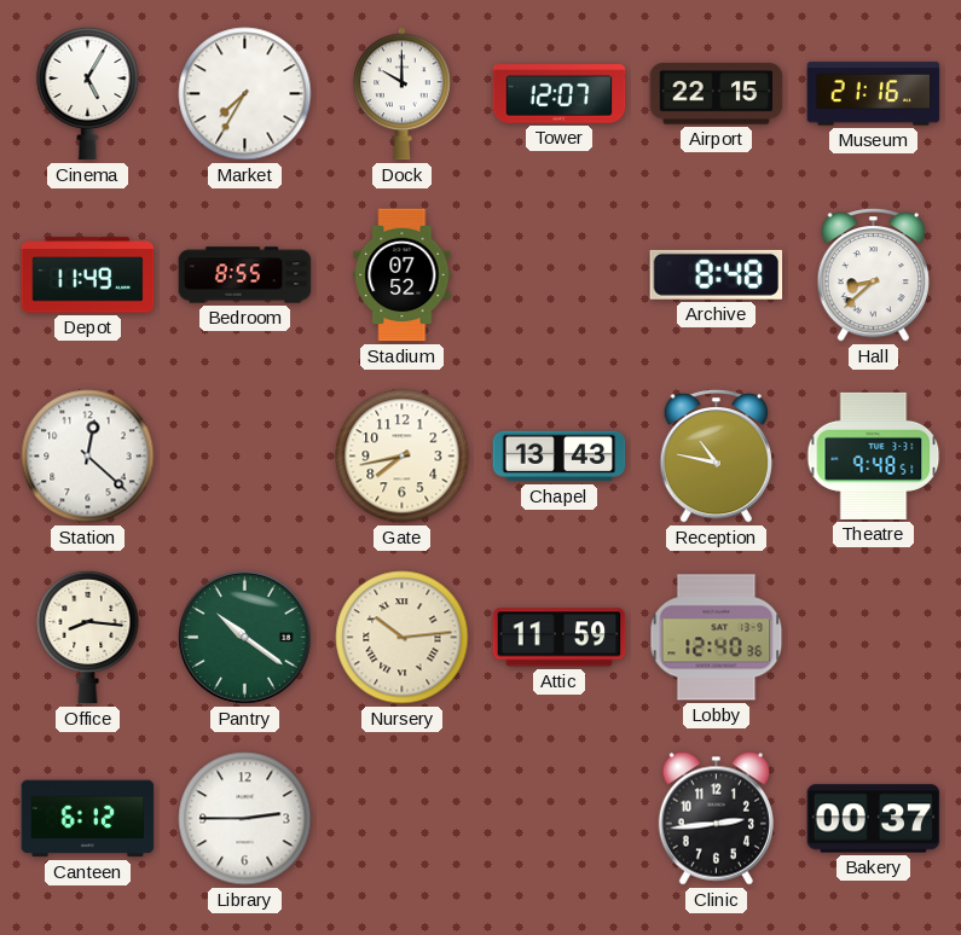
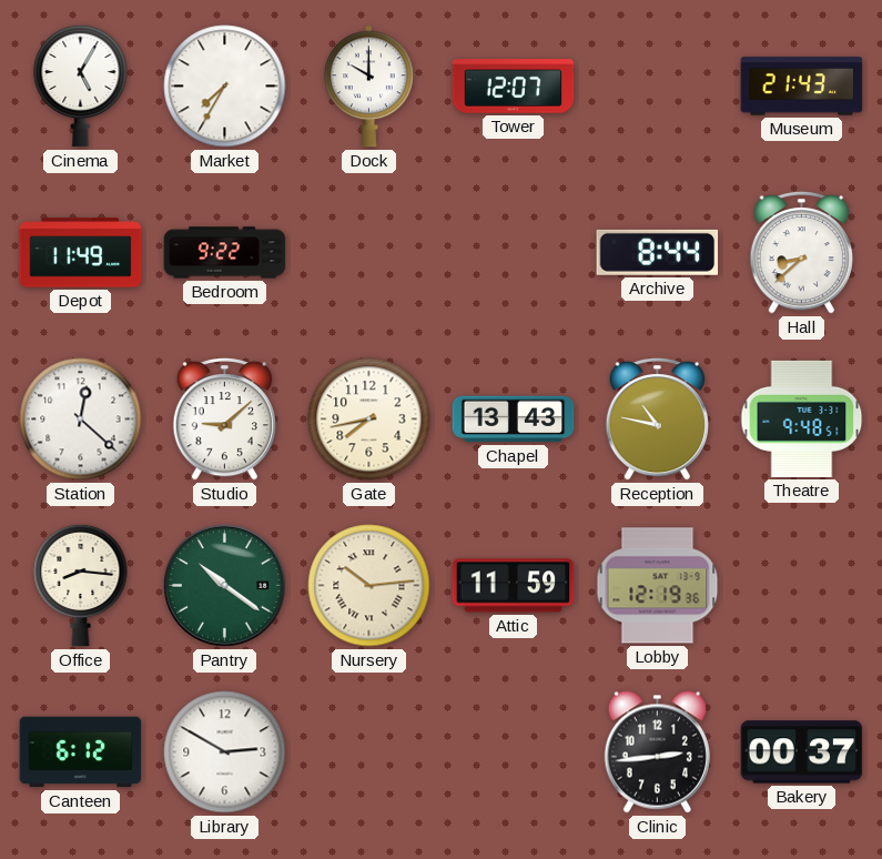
Airport: 22:15 -> none
Museum: 21:16 -> 21:43
Bedroom: 8:55 -> 9:22
Stadium: 07:52 -> none
Archive: 8:48 -> 8:44
Studio: none -> 9:08
Lobby: 12:40 -> 12:19
Library: 2:45 -> 2:50
